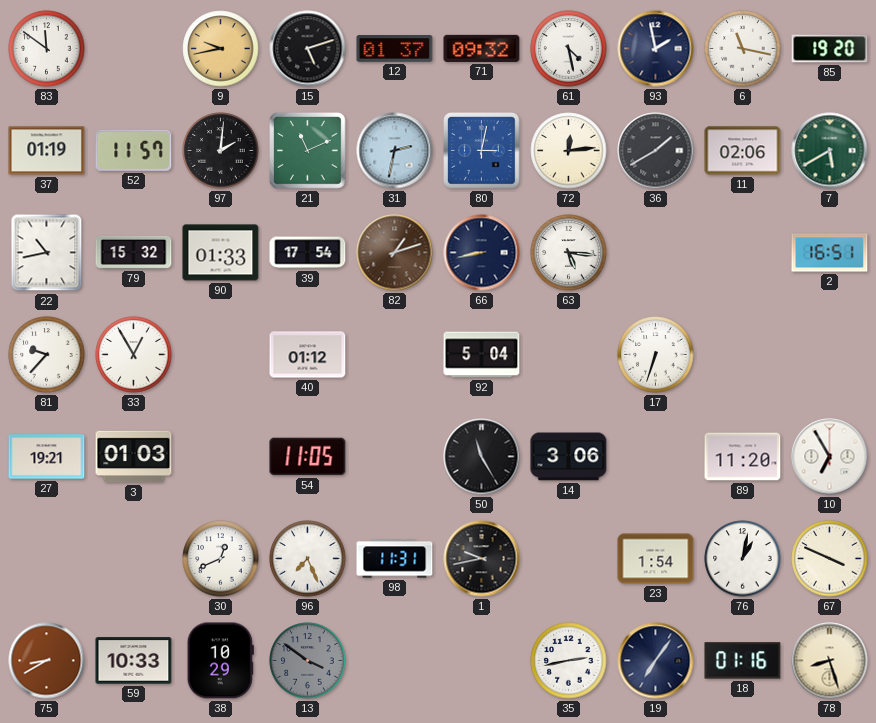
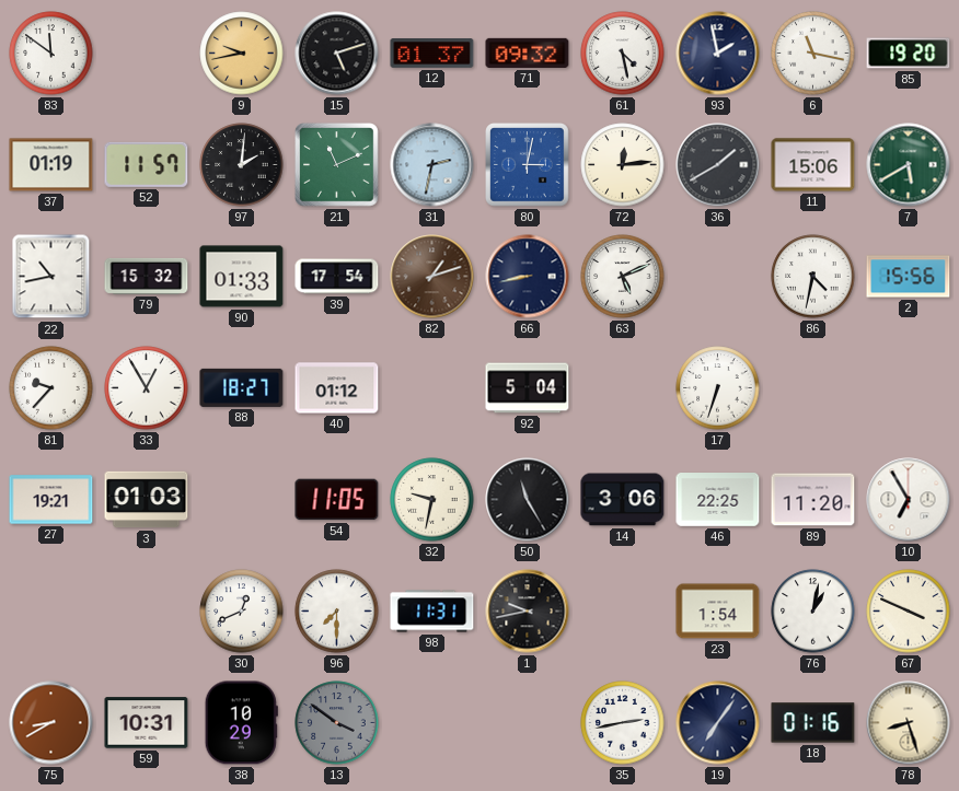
11: 02:06 -> 15:06
63: 5:16 -> 5:11
86: none -> 4:32
2: 16:51 -> 15:56
88: none -> 18:27
32: none -> 9:32
46: none -> 22:25
96: 7:26 -> 7:30
59: 10:33 -> 10:31
